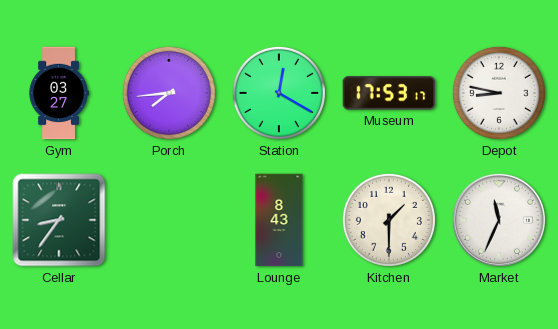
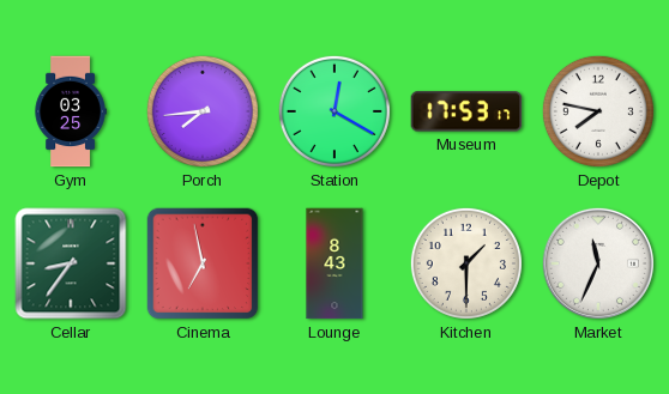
Gym: 03:27 -> 03:25
Depot: 8:47 -> 7:47
Cinema: none -> 6:58
